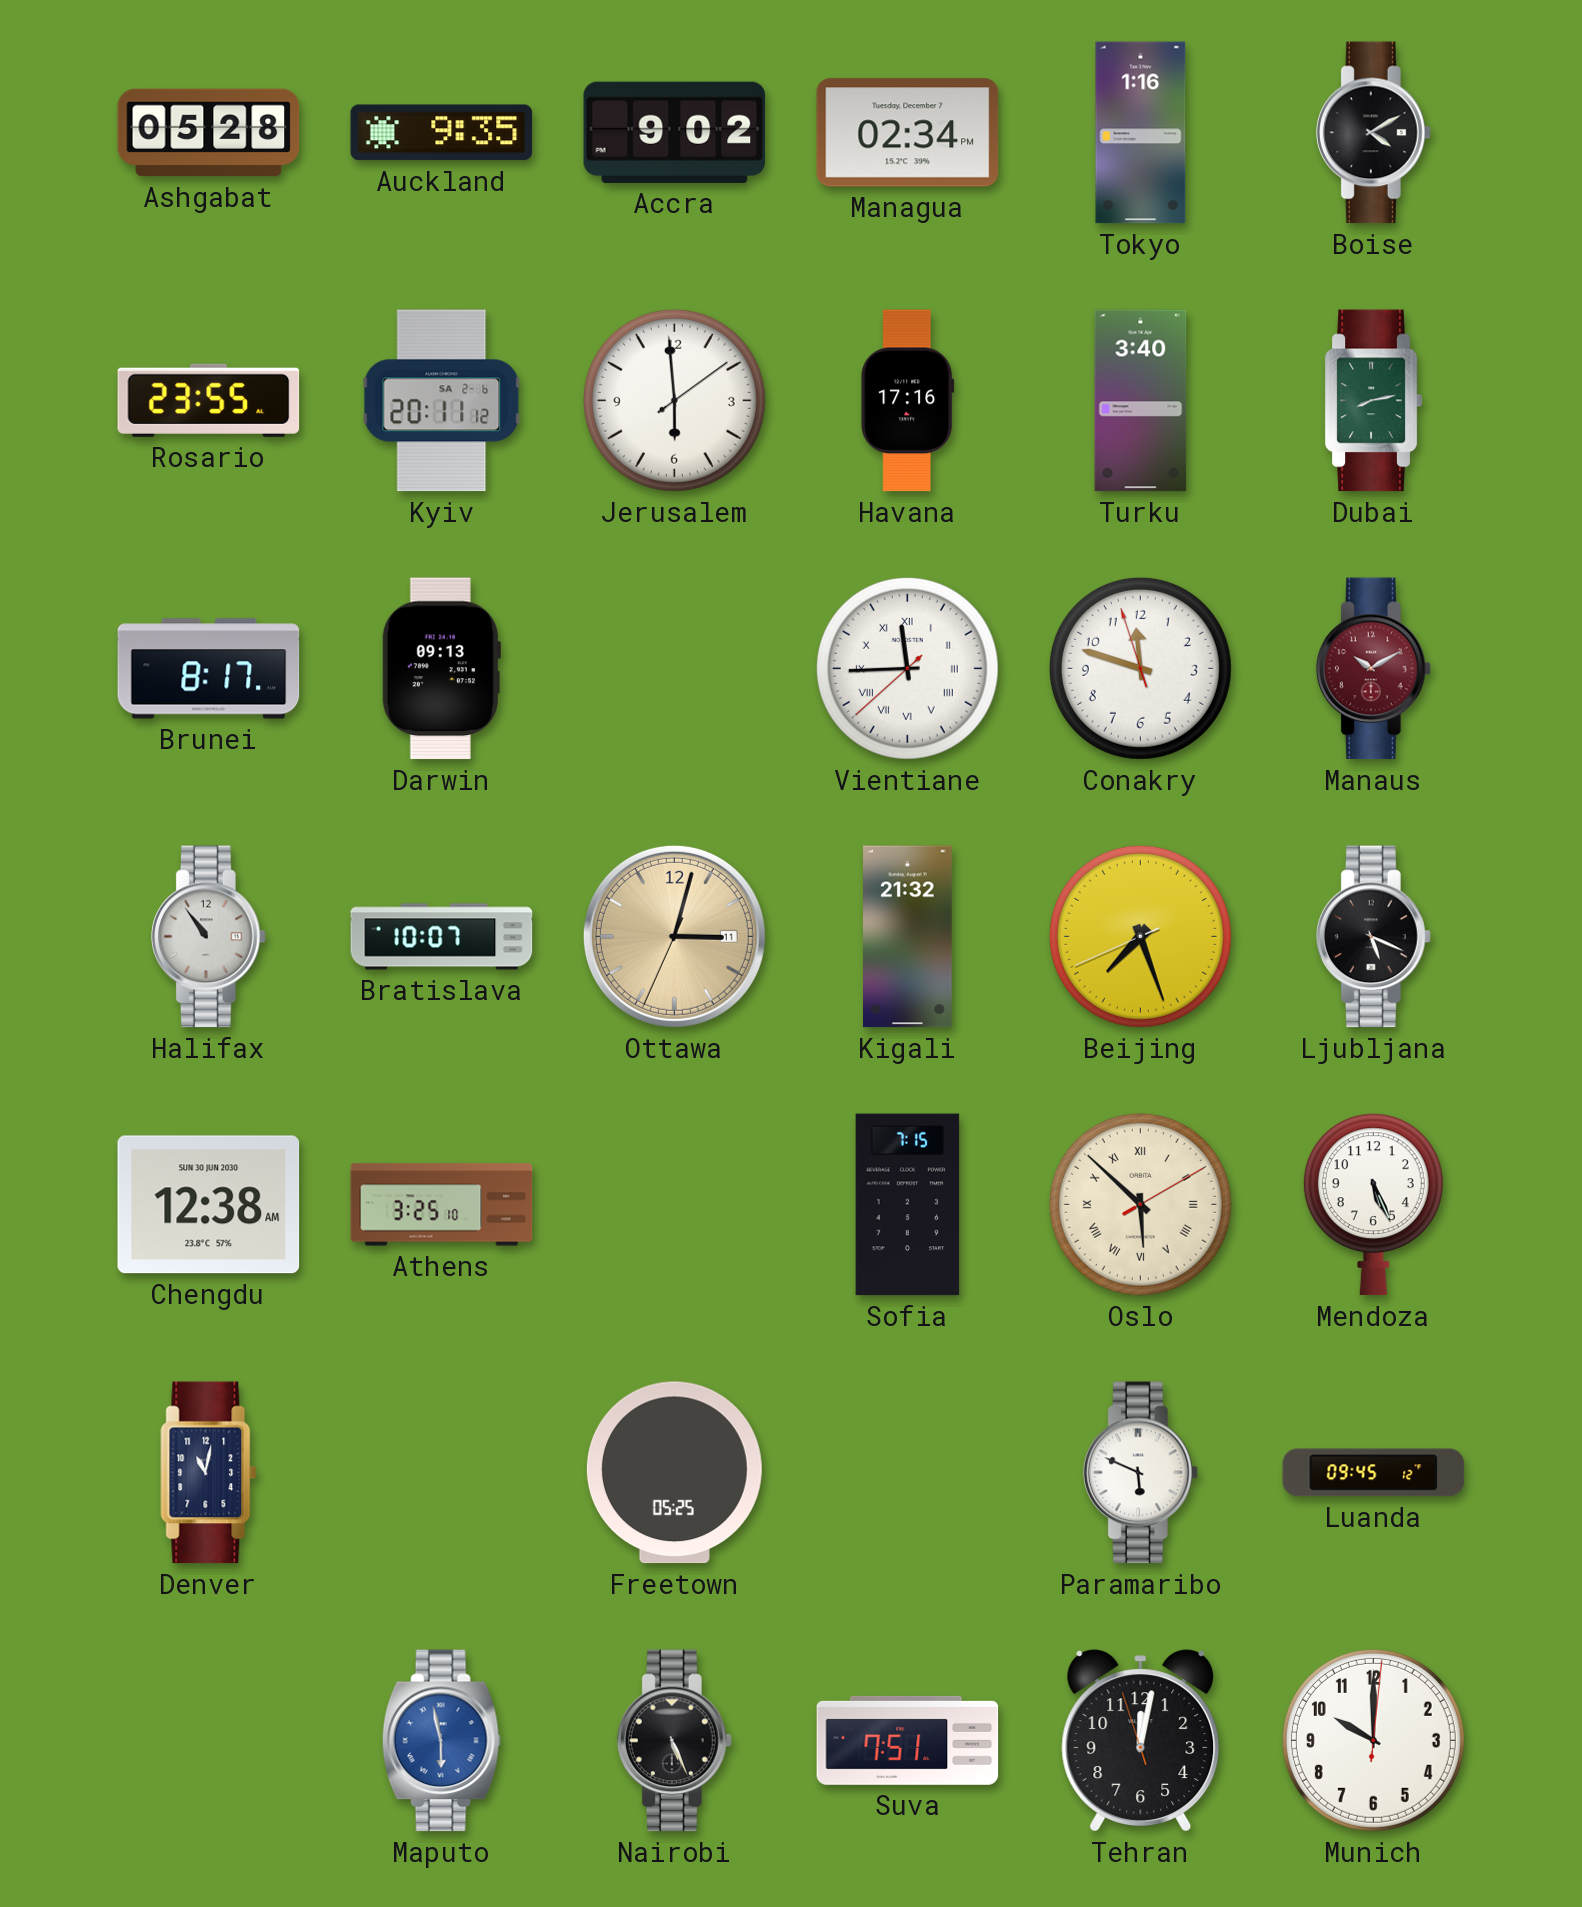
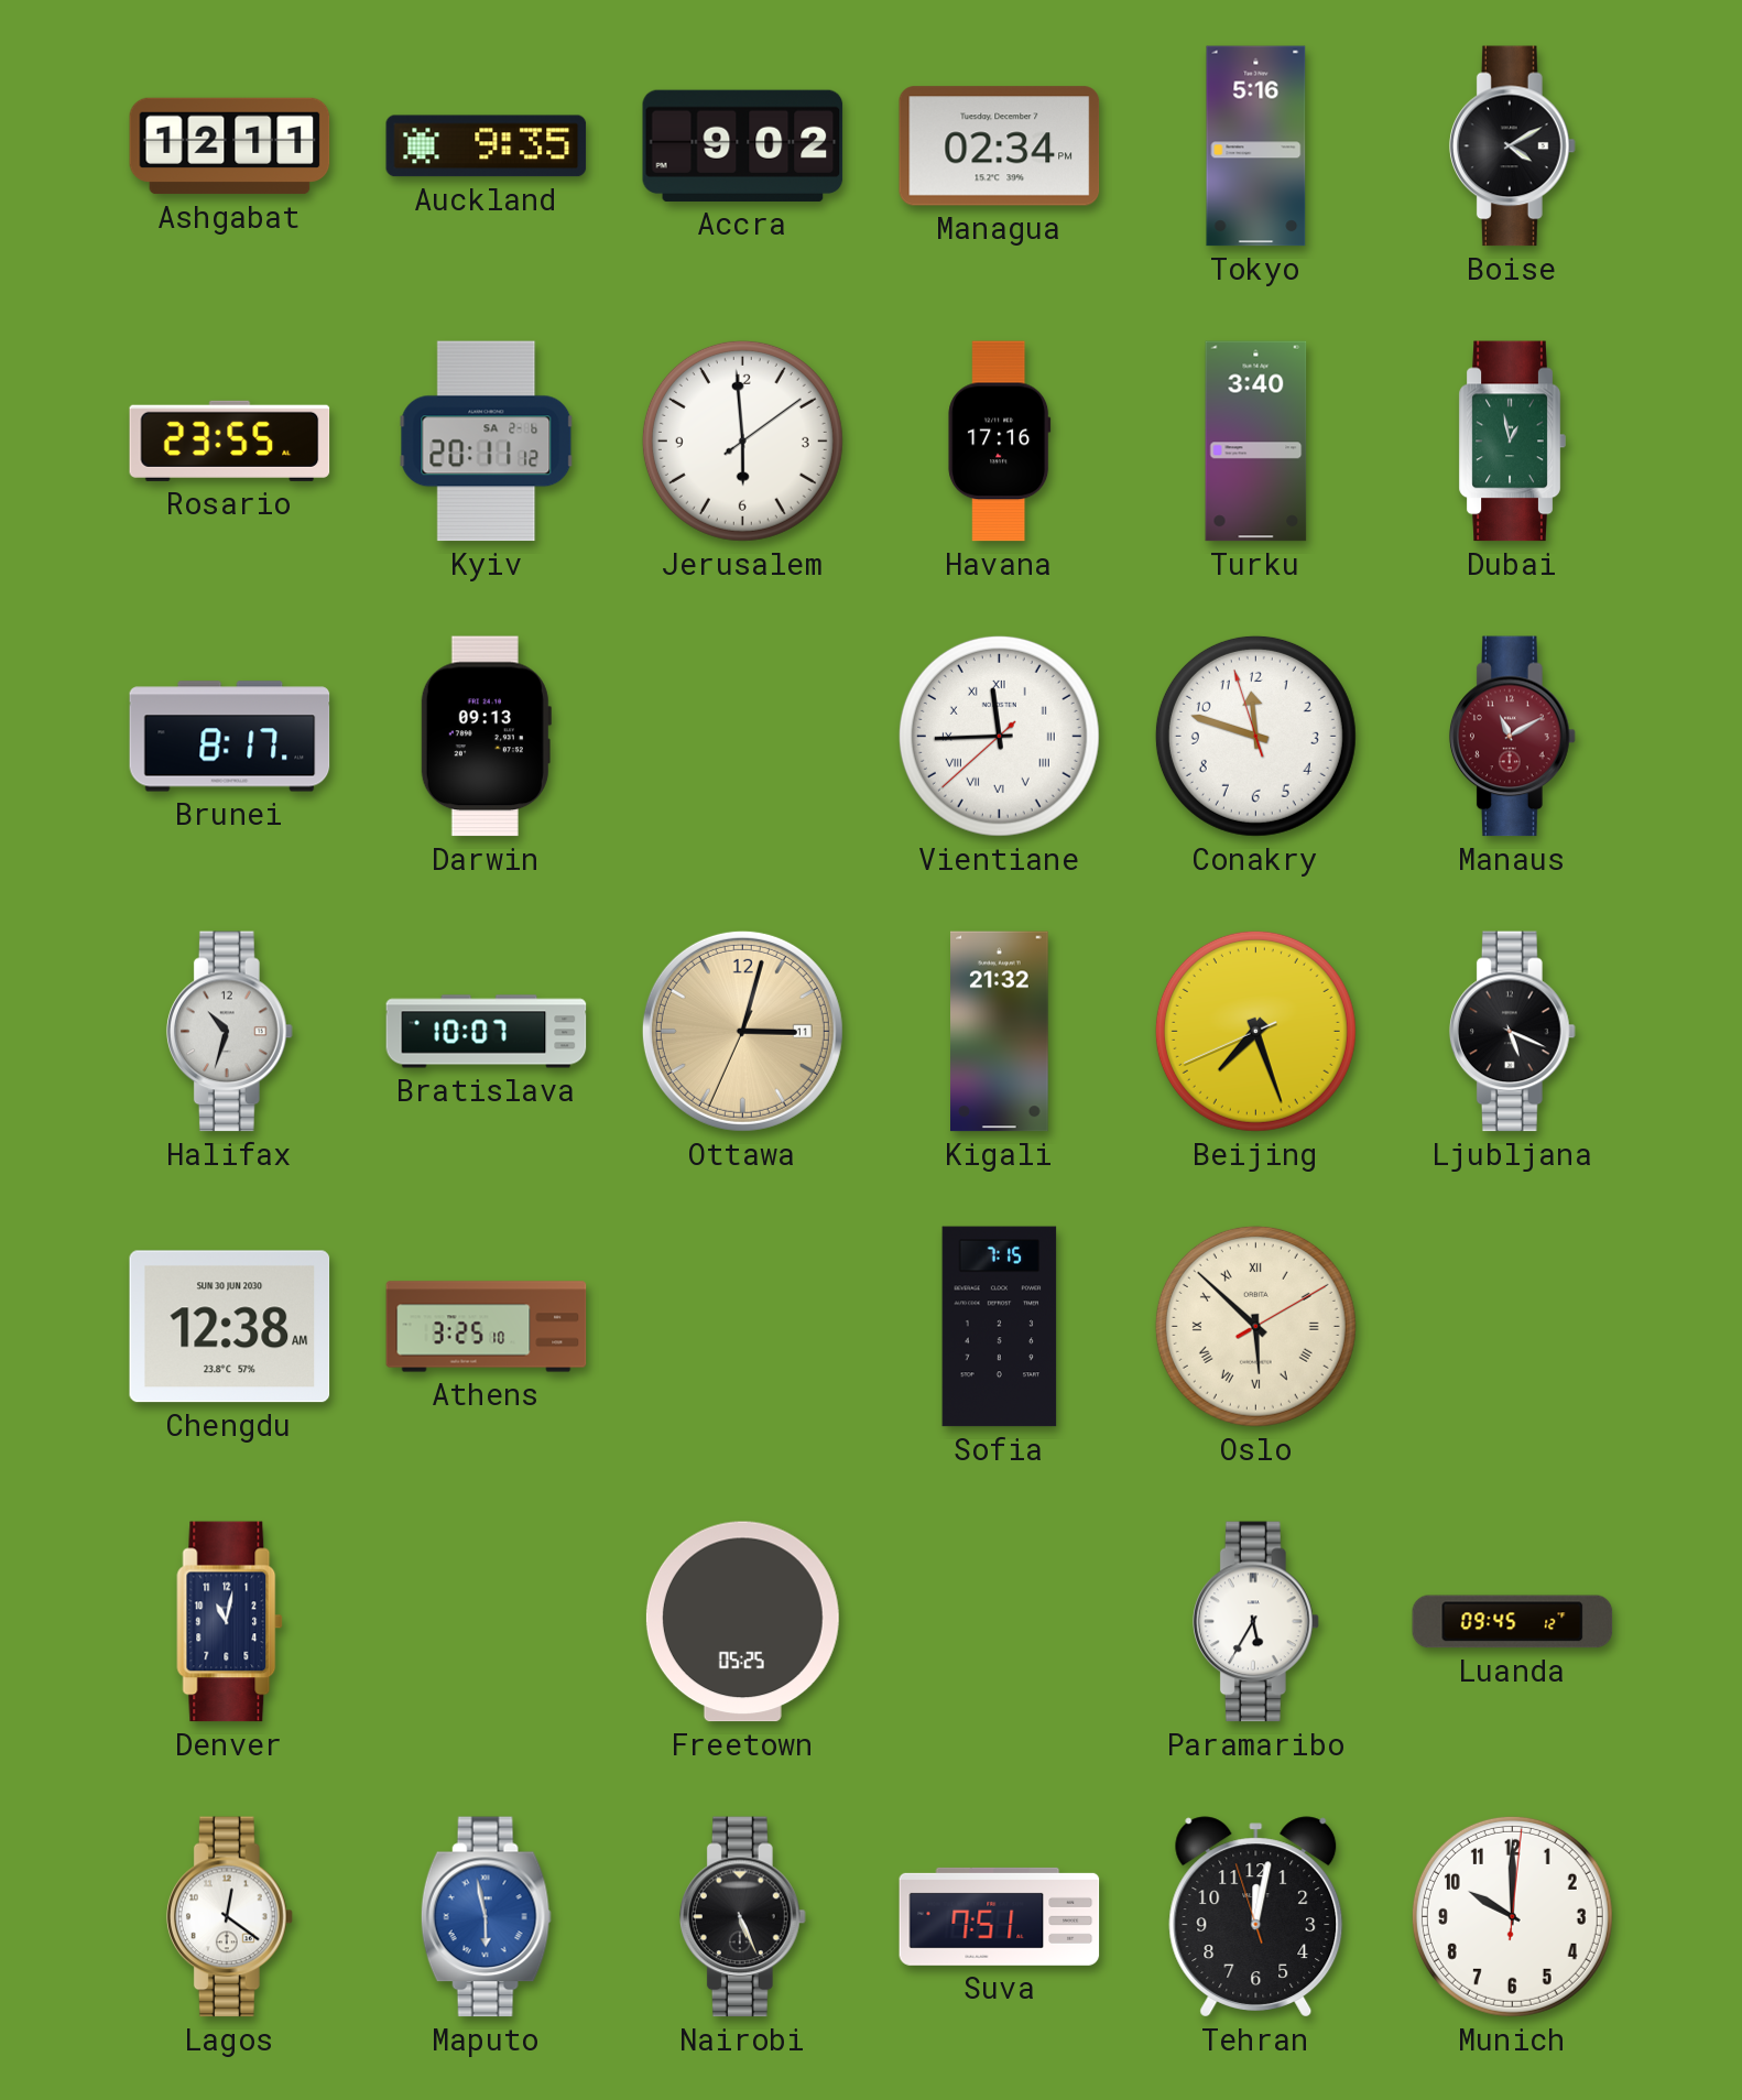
Ashgabat: 05:28 -> 12:11
Tokyo: 1:16 -> 5:16
Dubai: 8:13 -> 12:58
Manaus: 10:10 -> 11:10
Halifax: 10:54 -> 10:33
Mendoza: 5:26 -> none
Paramaribo: 5:49 -> 5:35
Lagos: none -> 12:21
